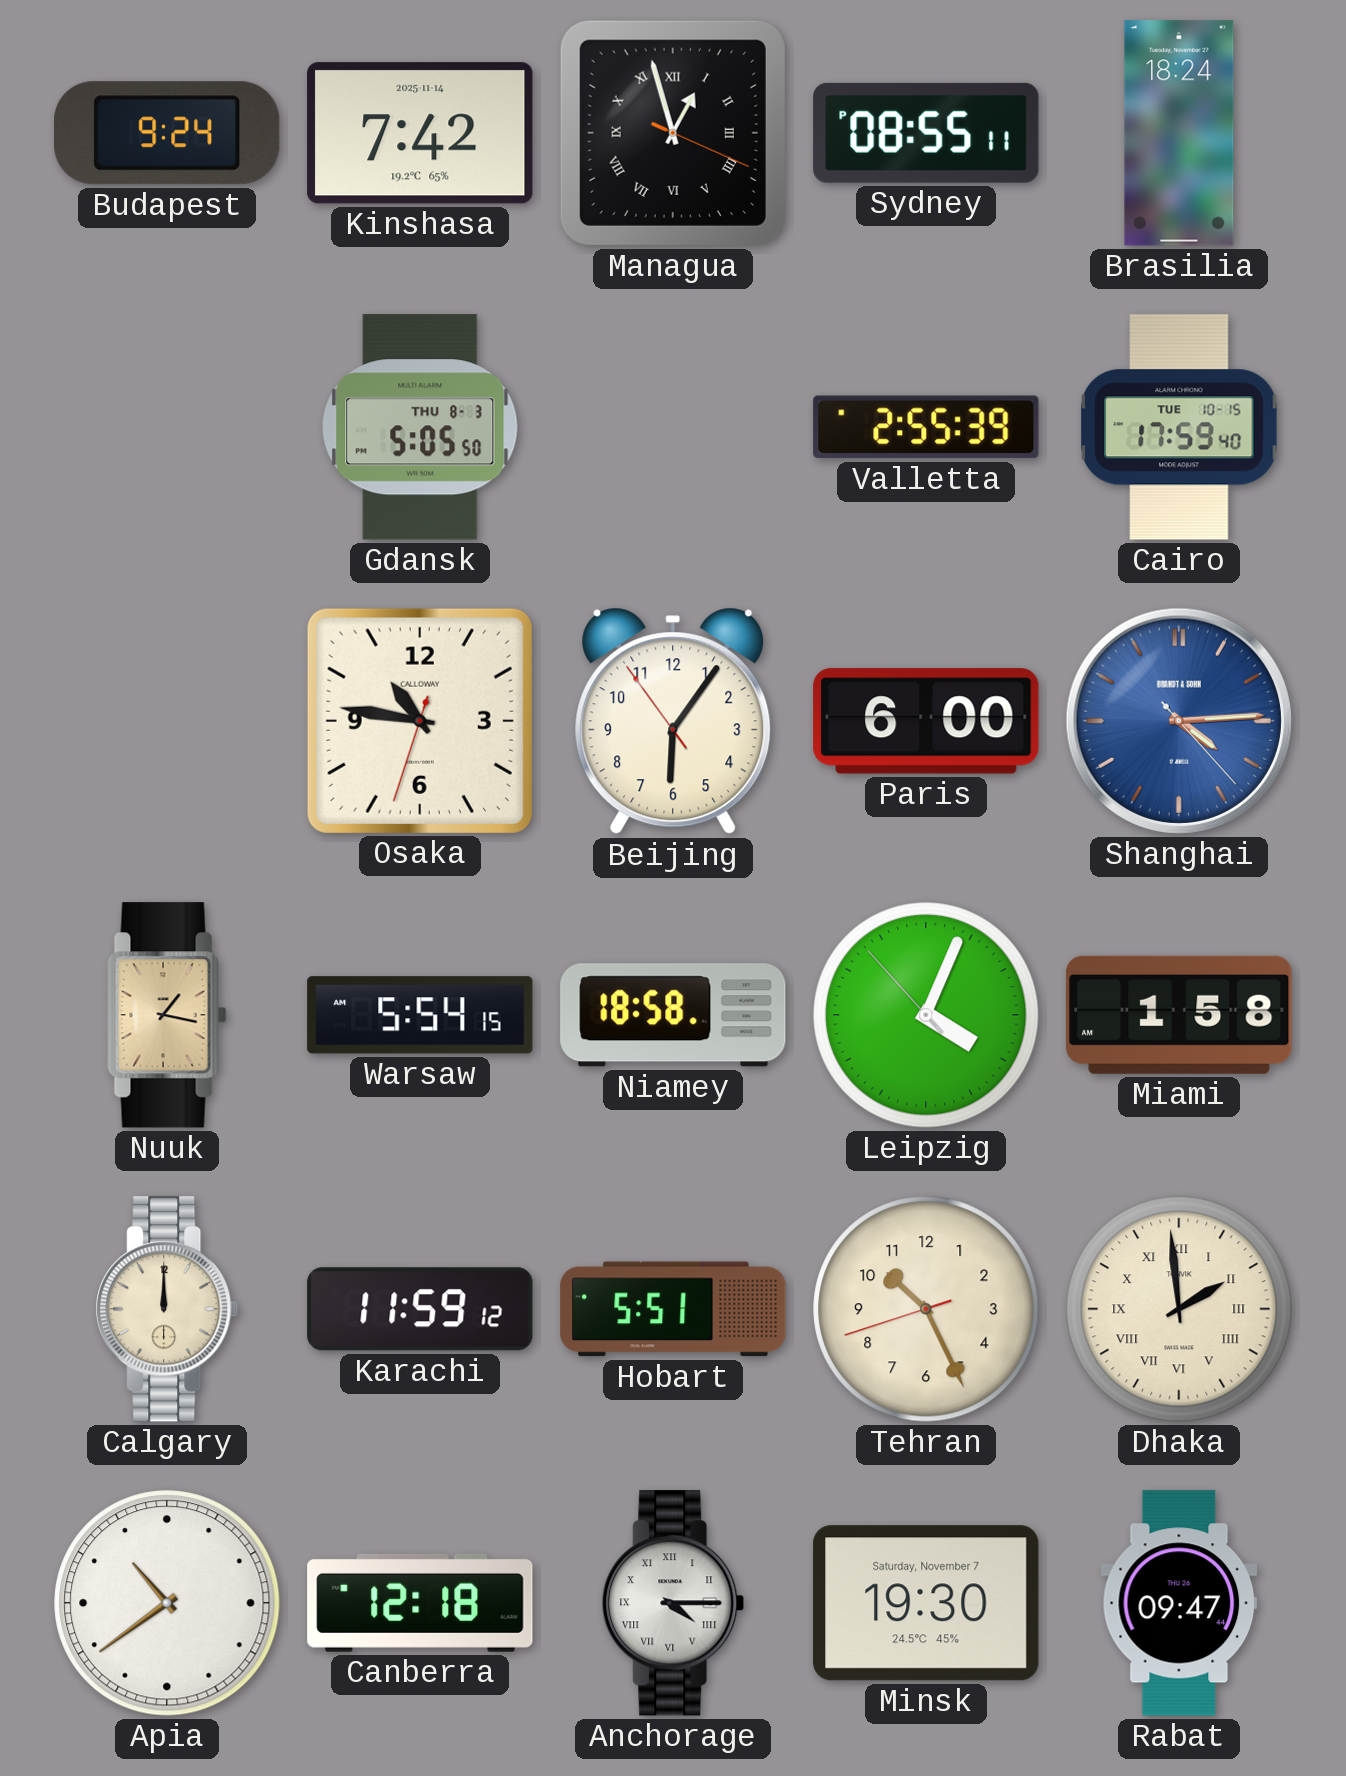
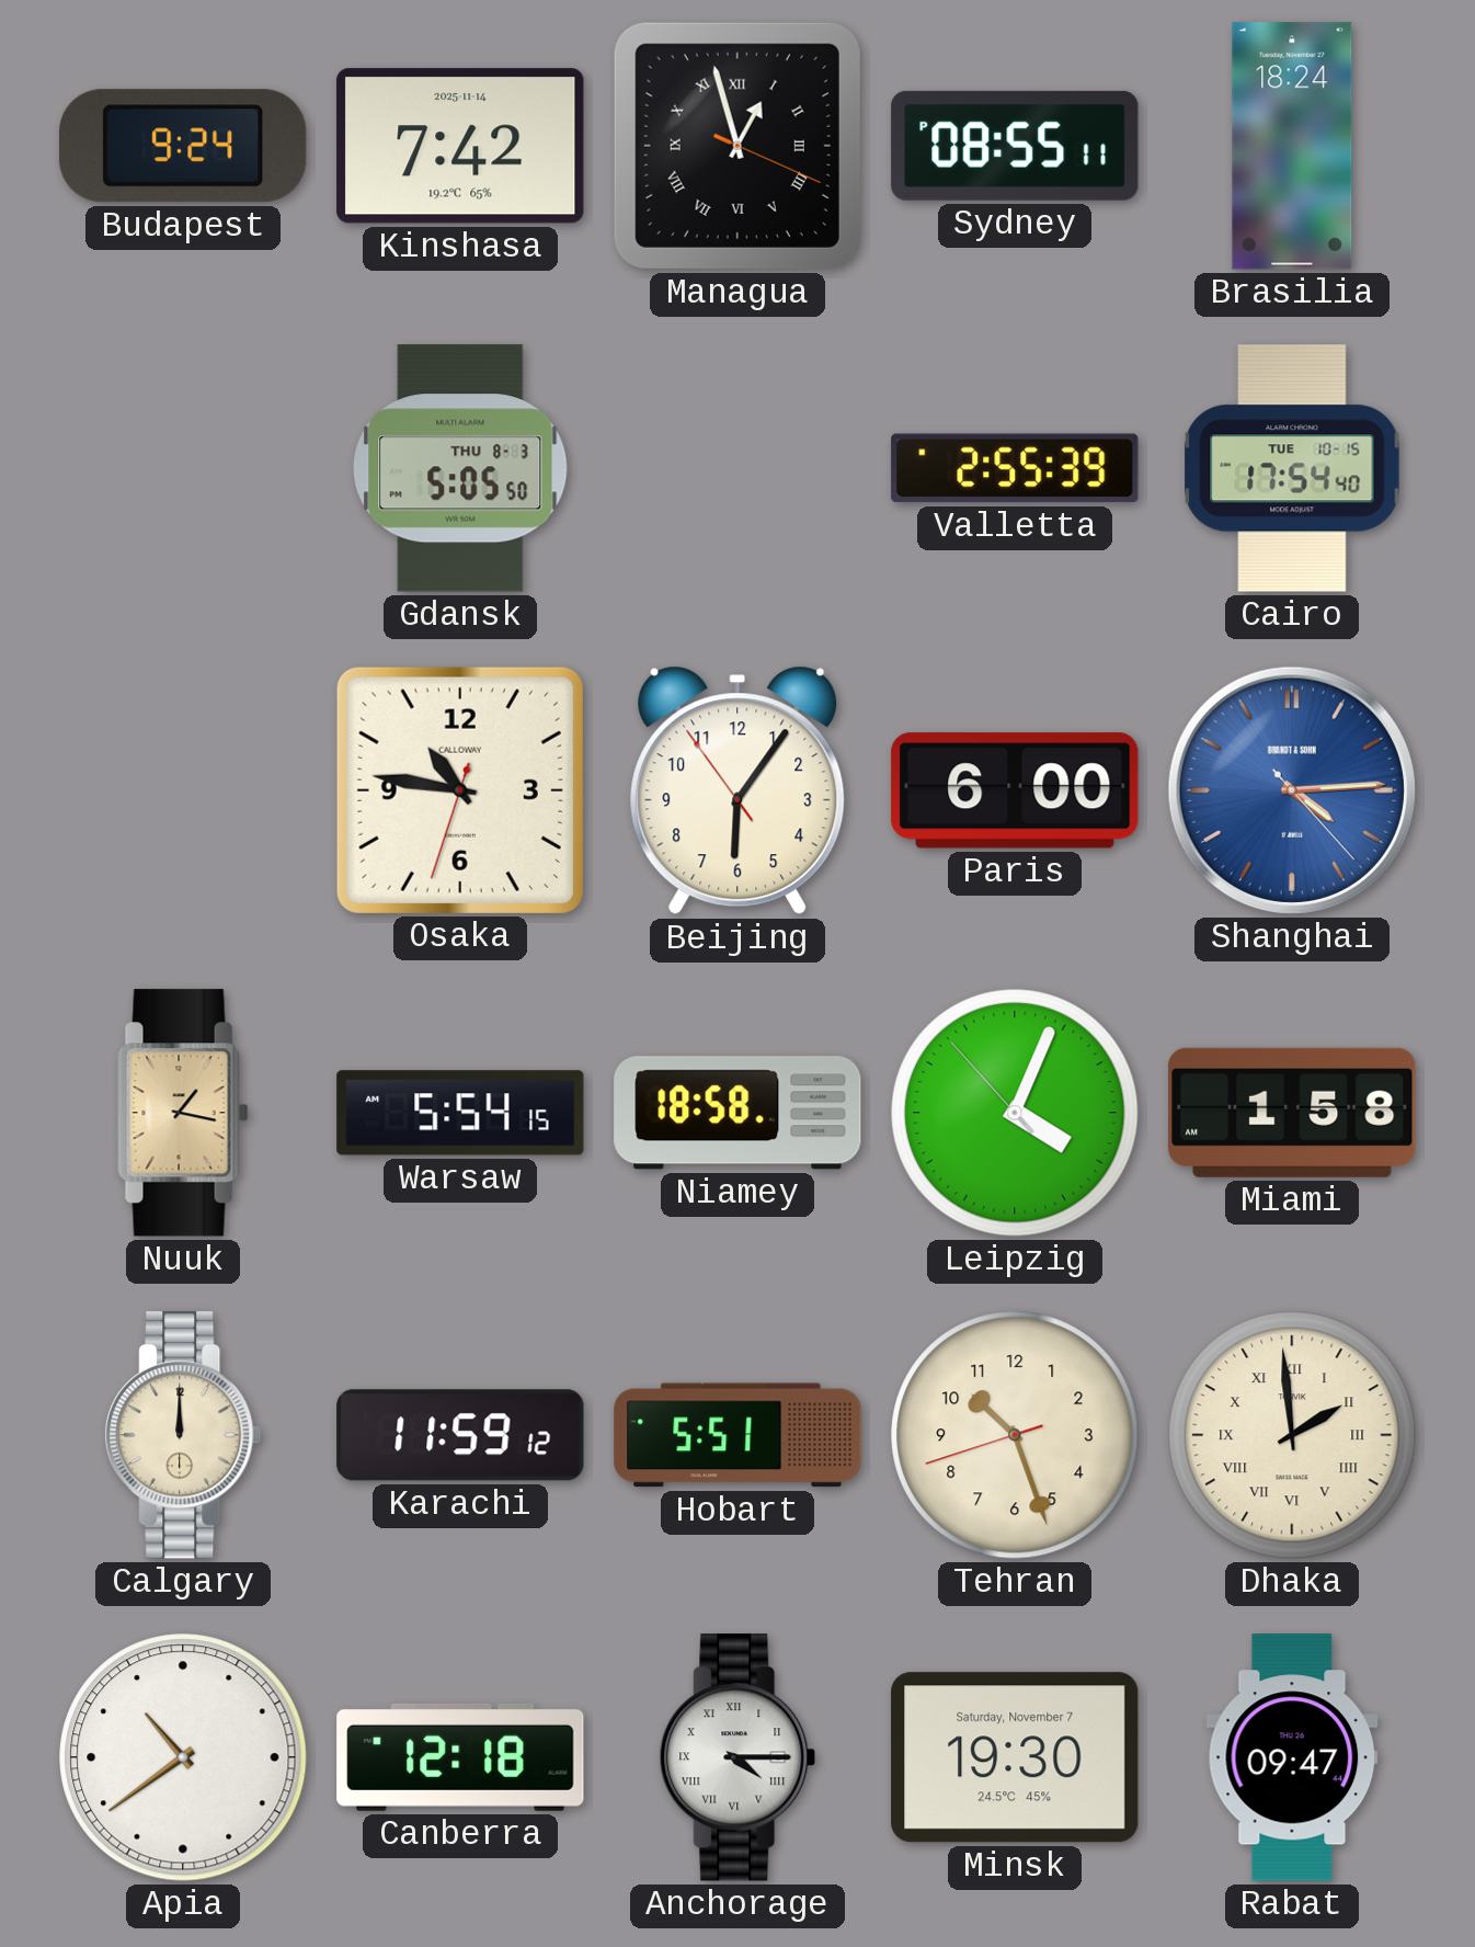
Cairo: 17:59 -> 17:54
Tehran: 10:25 -> 10:26
